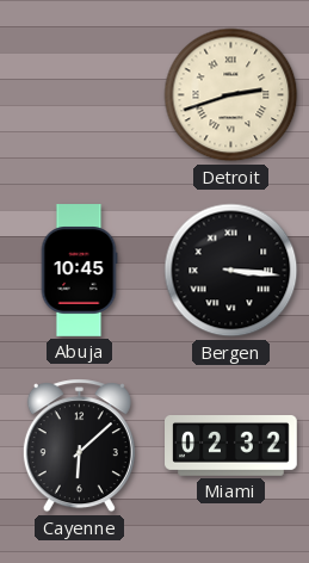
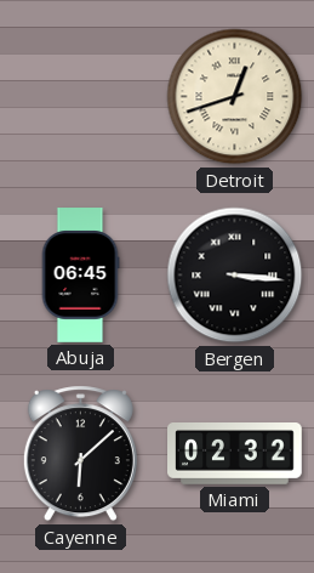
Detroit: 2:42 -> 12:42
Abuja: 10:45 -> 06:45
